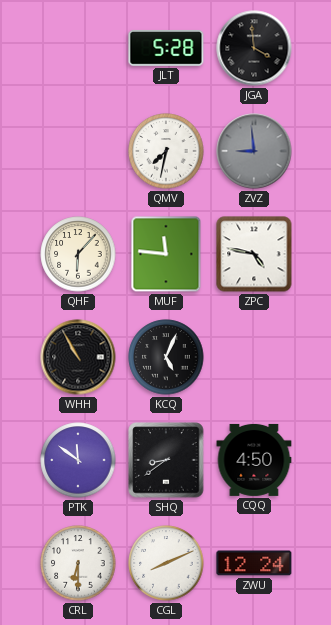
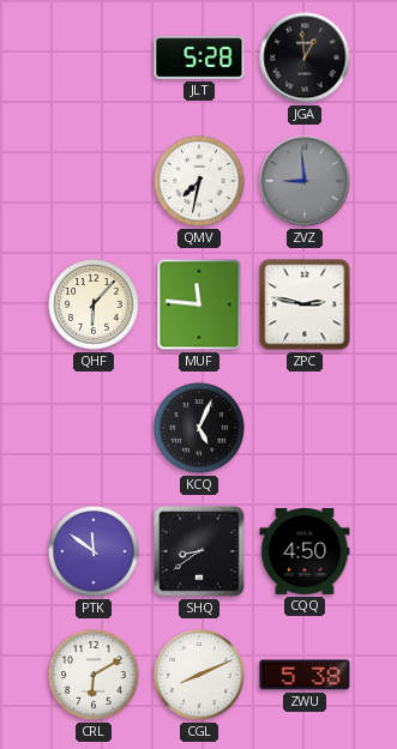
JGA: 3:59 -> 12:59
ZPC: 4:47 -> 2:47
WHH: 10:55 -> none
CRL: 6:30 -> 6:10
ZWU: 12:24 -> 5:38
